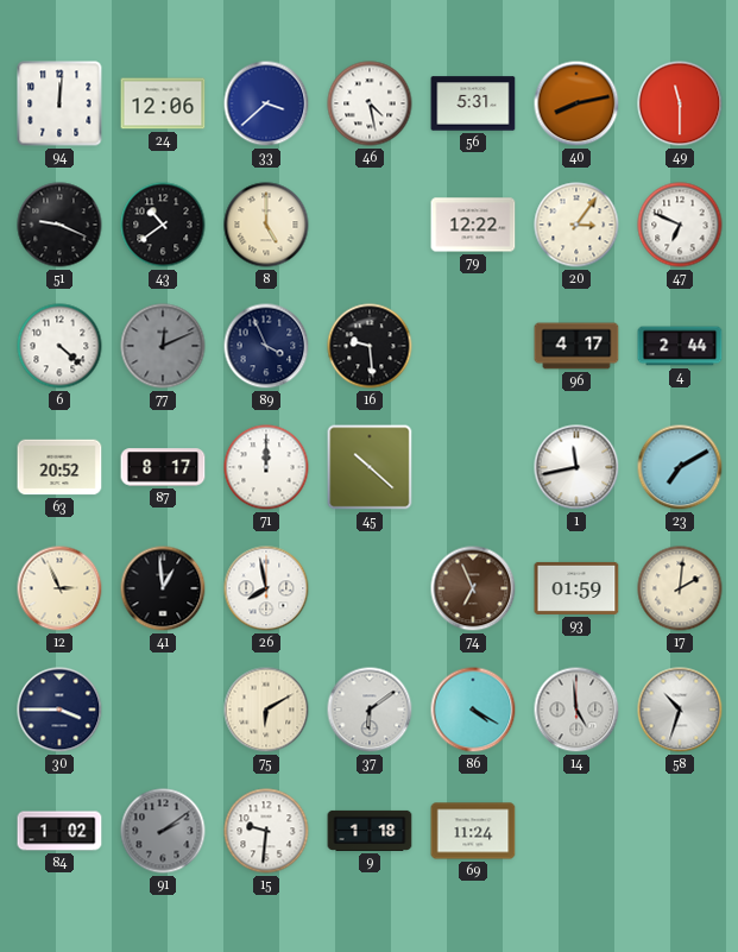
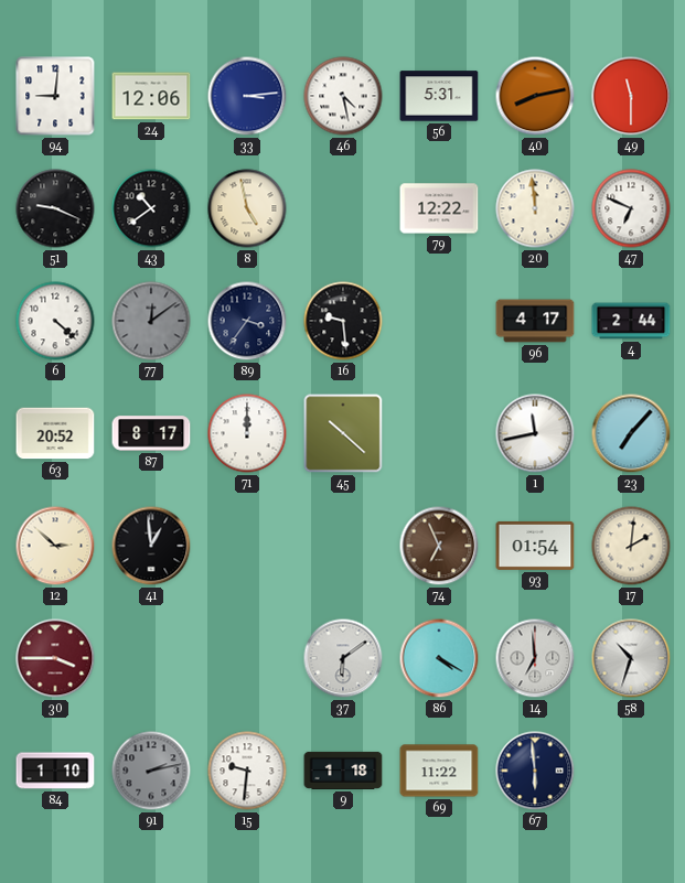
94: 12:01 -> 9:01
33: 3:38 -> 3:14
8: 5:00 -> 4:58
20: 3:06 -> 11:59
77: 12:11 -> 12:09
89: 3:56 -> 3:36
23: 7:10 -> 7:07
12: 2:56 -> 2:52
26: 7:58 -> none
93: 01:59 -> 01:54
30 dial: navy -> burgundy
75: 6:10 -> none
14: 4:59 -> 6:59
84: 1:02 -> 1:10
91: 2:09 -> 2:13
69: 11:24 -> 11:22
67: none -> 5:59
